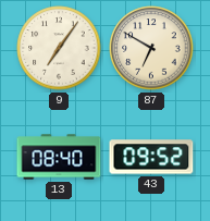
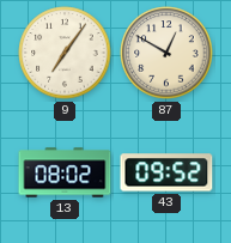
87: 6:50 -> 12:50
13: 08:40 -> 08:02
